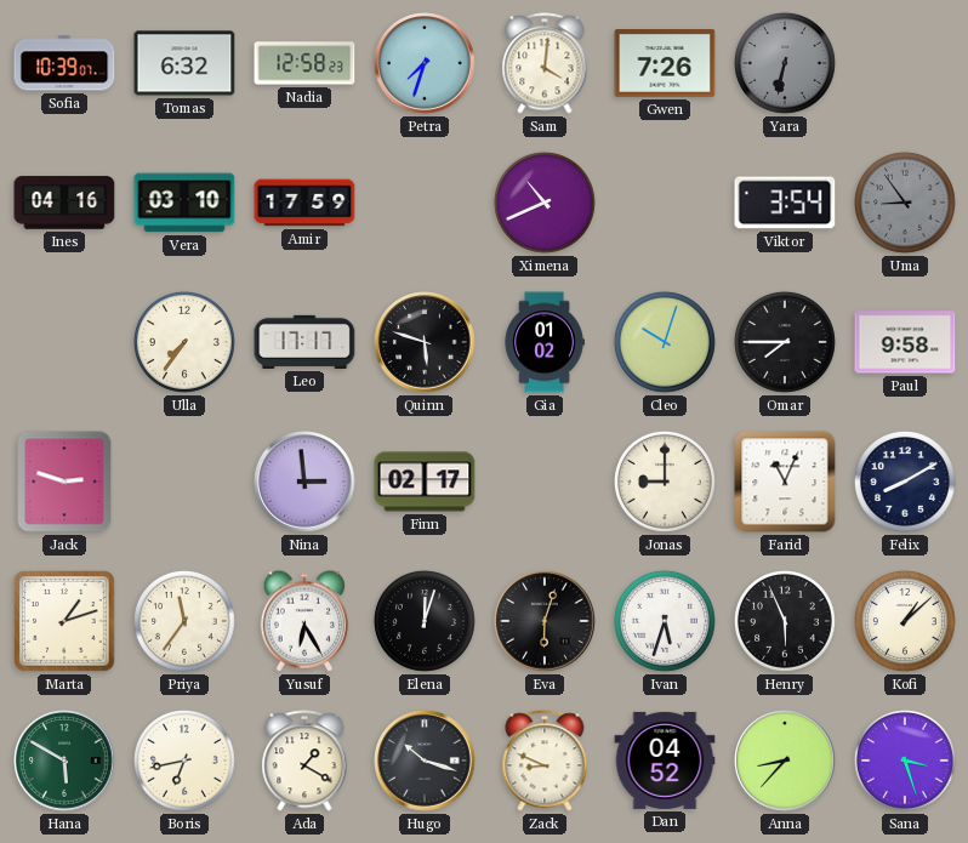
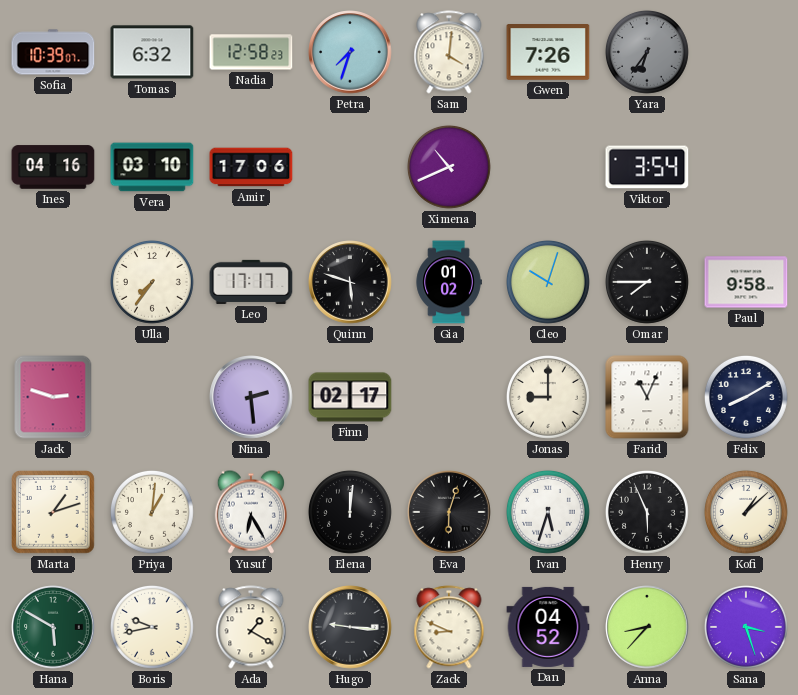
Yara: 6:32 -> 6:36
Amir: 17:59 -> 17:06
Uma: 8:54 -> none
Nina: 2:59 -> 2:29
Priya: 11:36 -> 1:01
Elena: 12:03 -> 12:01
Boris: 6:43 -> 9:43
Hugo: 10:18 -> 9:16
